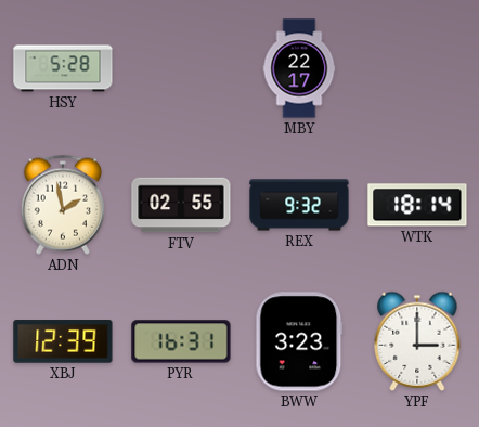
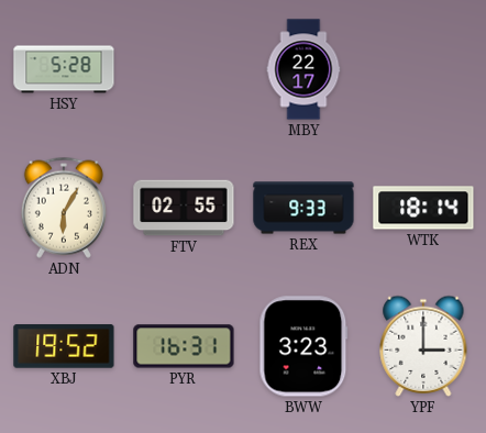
ADN: 1:58 -> 6:05
REX: 9:32 -> 9:33
XBJ: 12:39 -> 19:52
